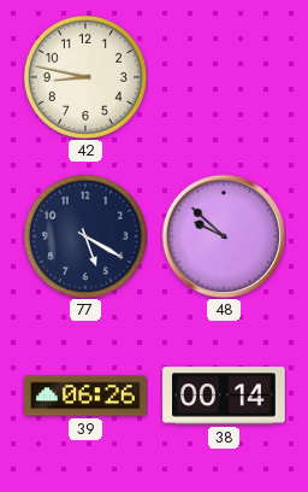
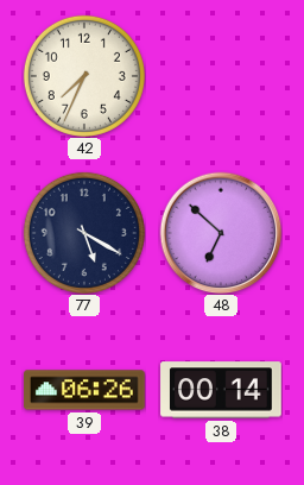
42: 8:47 -> 7:34
48: 9:52 -> 6:52
